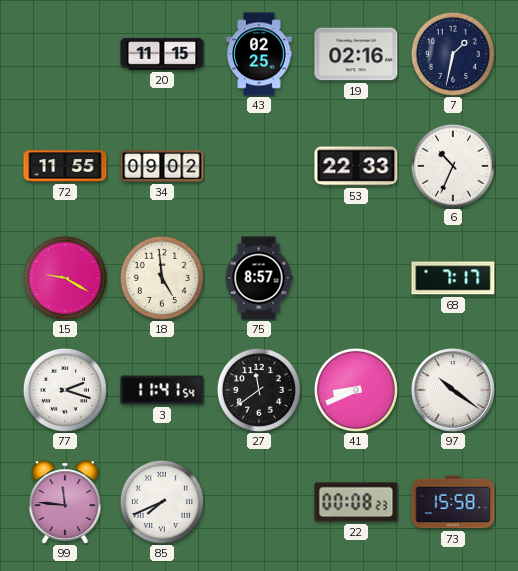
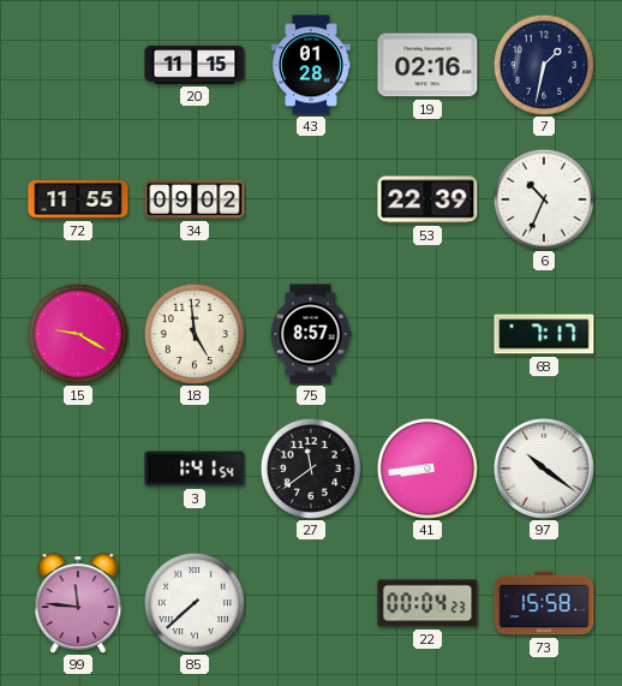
43: 02:25 -> 01:28
53: 22:33 -> 22:39
77: 2:18 -> none
3: 11:41 -> 1:41
41: 8:41 -> 8:44
85: 7:41 -> 7:38
22: 00:08 -> 00:04
